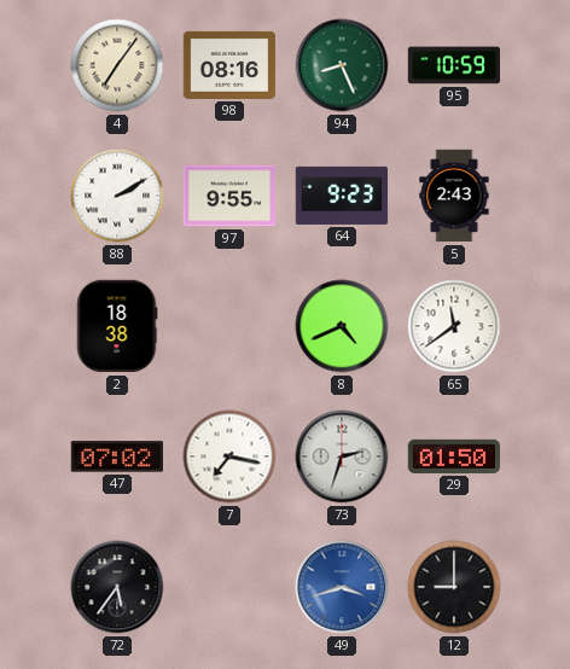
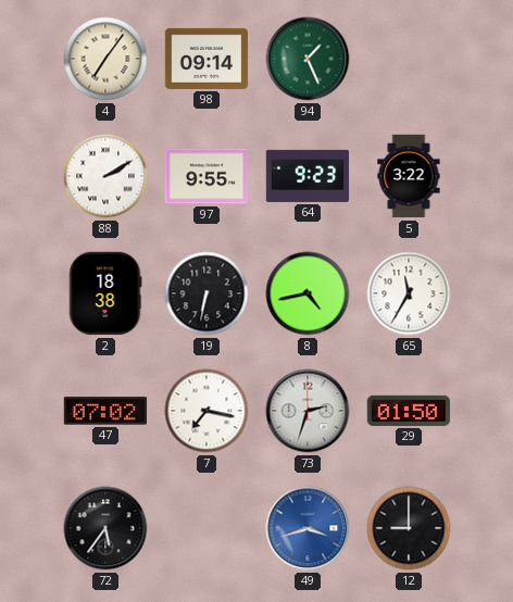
98: 08:16 -> 09:14
94: 8:26 -> 1:26
95: 10:59 -> none
5: 2:43 -> 3:22
19: none -> 6:32
8: 4:41 -> 4:43
65: 11:39 -> 11:35
